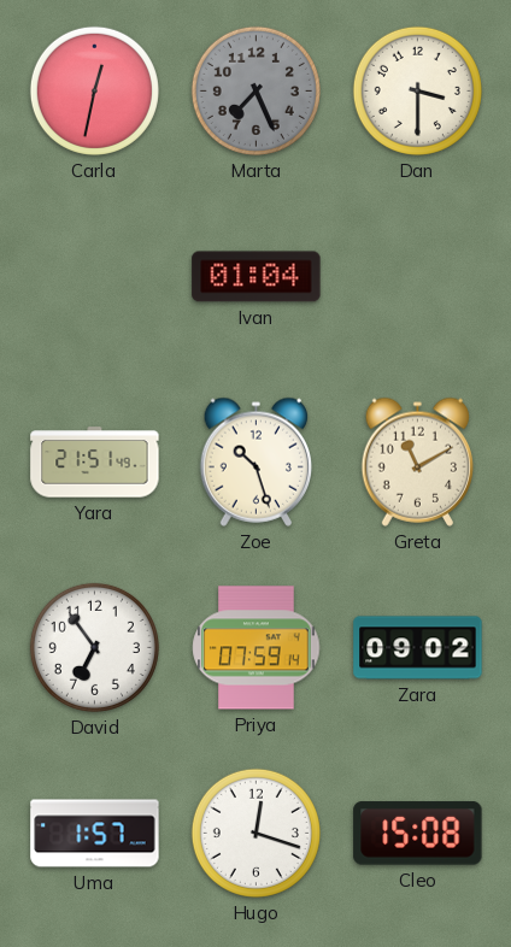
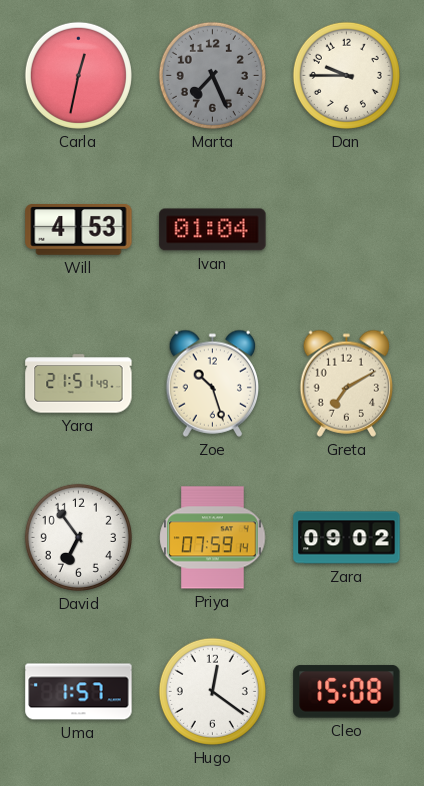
Dan: 3:30 -> 9:45
Will: none -> 4:53
Greta: 11:10 -> 7:10
Hugo: 12:18 -> 12:21
